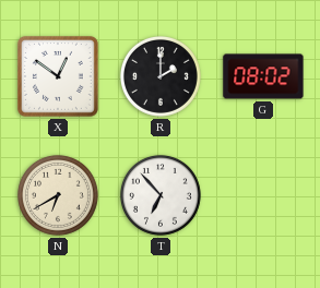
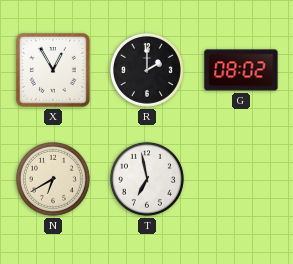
X: 12:51 -> 12:55
T: 6:53 -> 6:58
